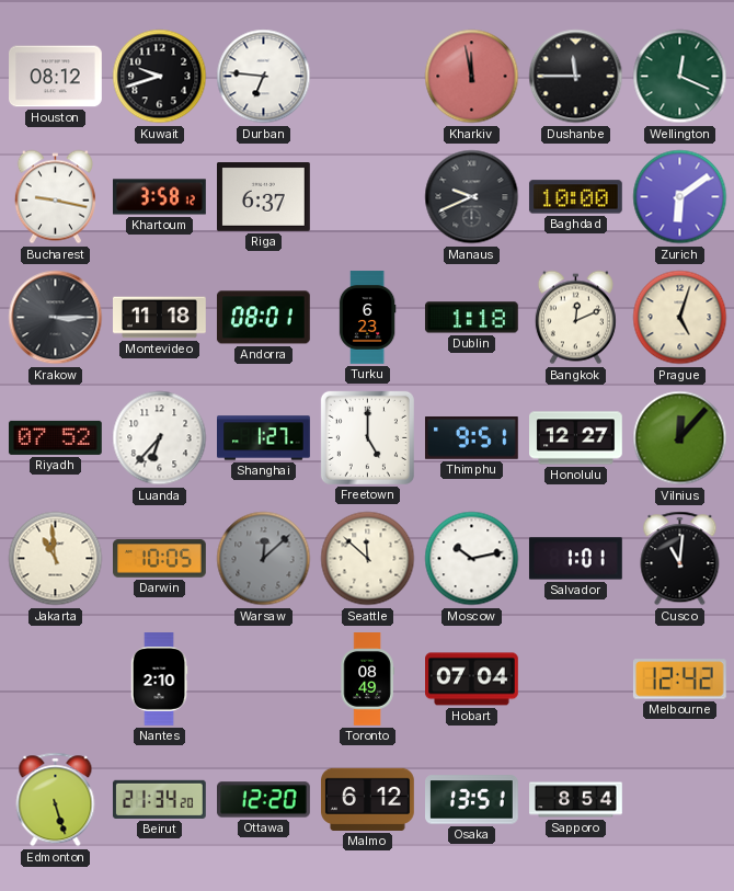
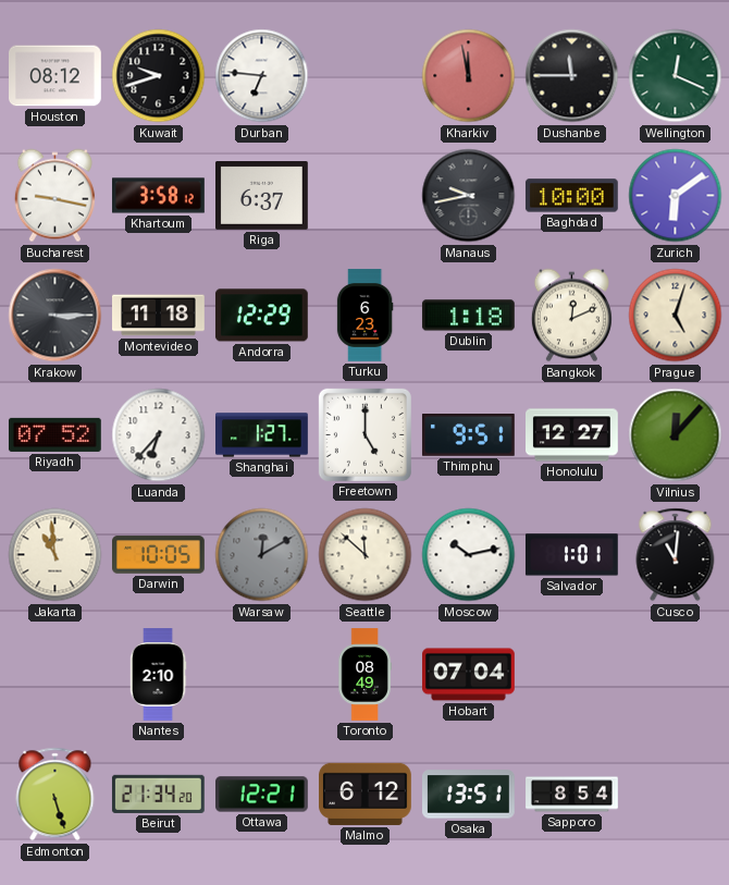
Manaus: 9:41 -> 9:43
Andorra: 08:01 -> 12:29
Warsaw: 12:08 -> 12:10
Melbourne: 12:42 -> none
Ottawa: 12:20 -> 12:21
